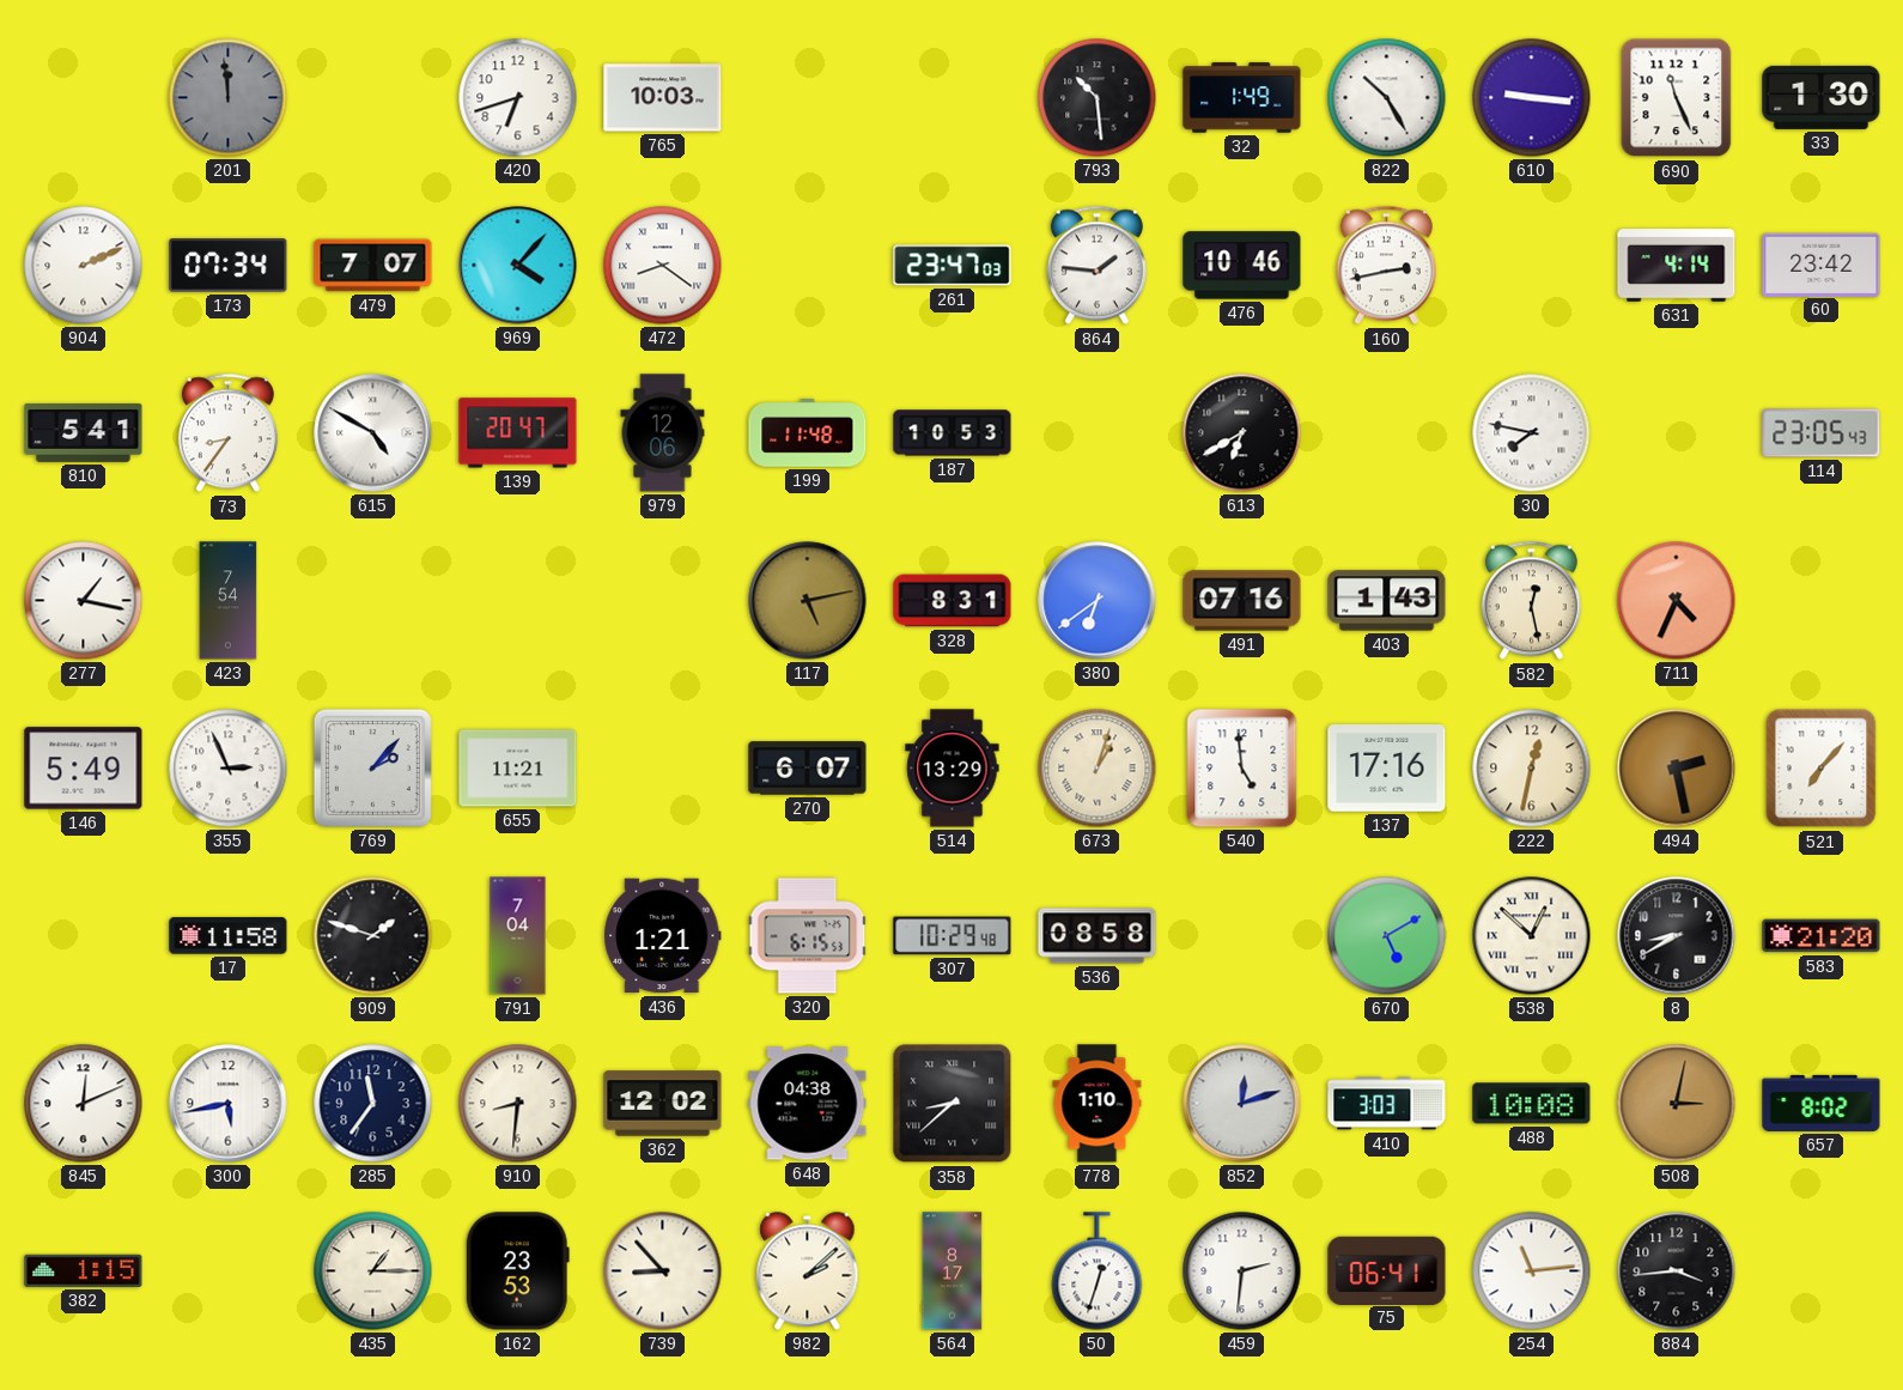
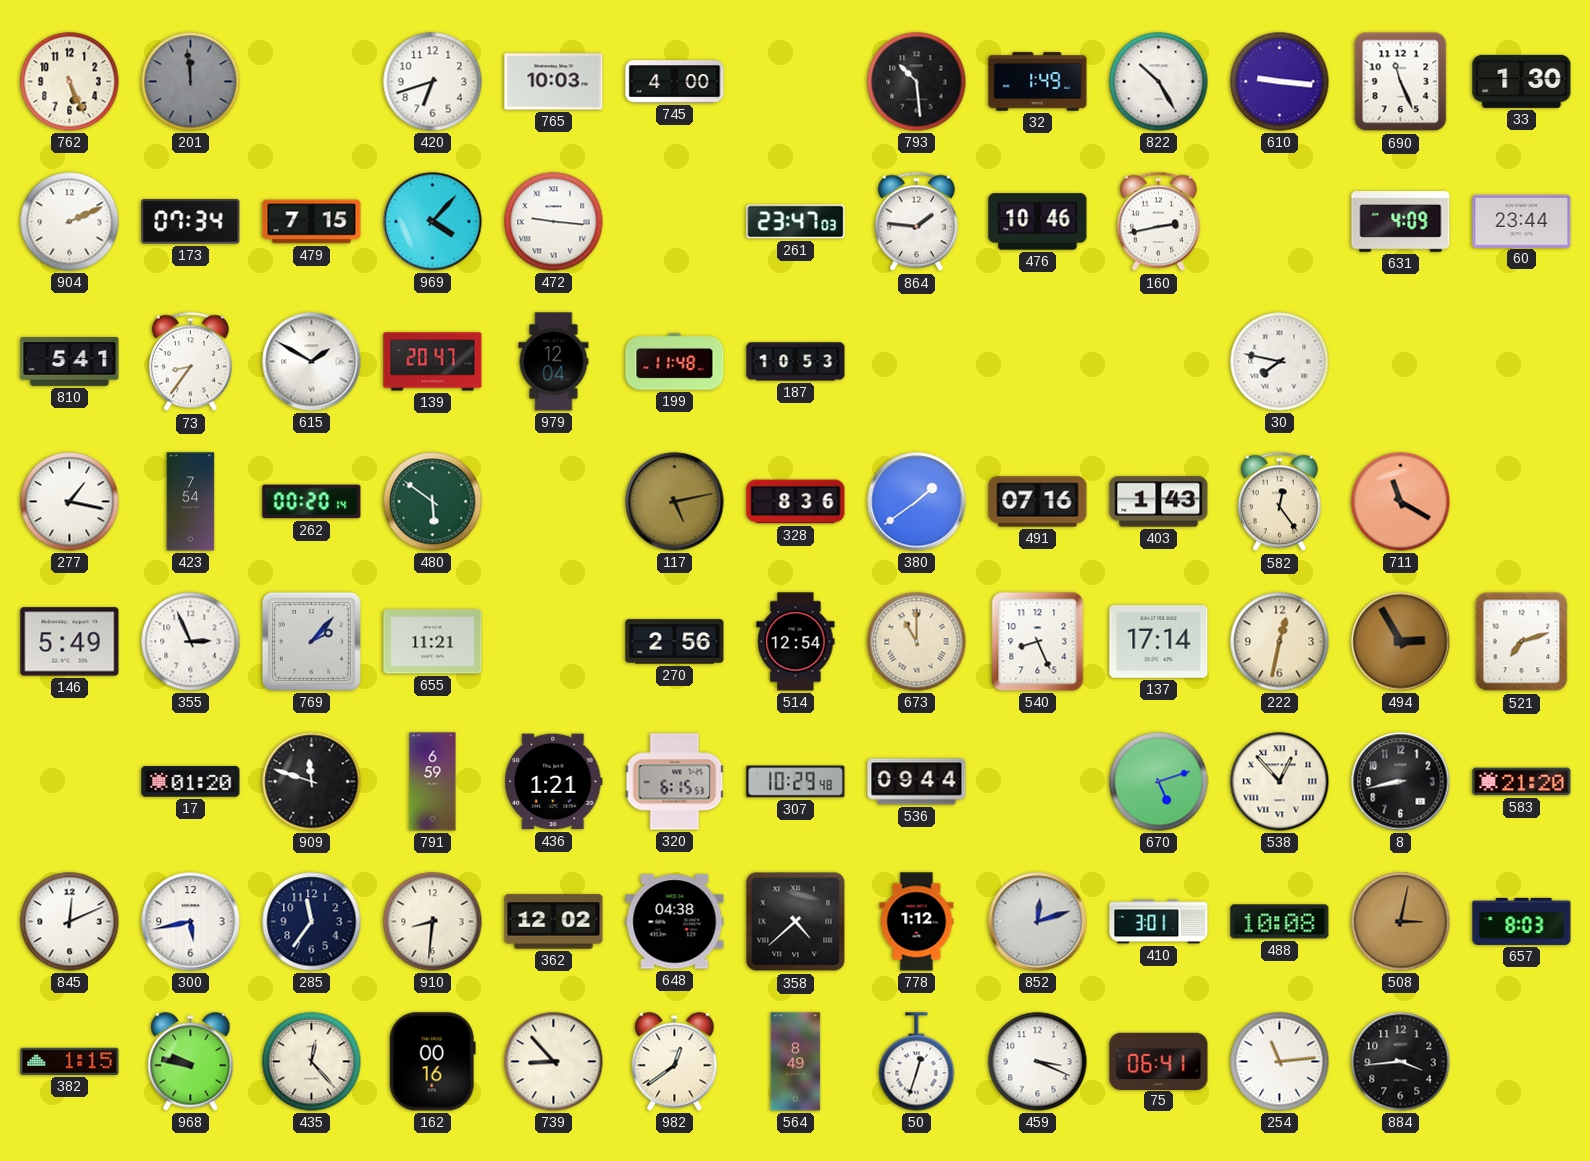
762: none -> 5:26
745: none -> 4:00
479: 7:07 -> 7:15
472: 8:21 -> 9:16
631: 4:14 -> 4:09
60: 23:42 -> 23:44
615: 4:50 -> 1:50
979: 12:06 -> 12:04
613: 6:40 -> none
114: 23:05 -> none
262: none -> 00:20
480: none -> 5:51
328: 8:31 -> 8:36
380: 6:39 -> 1:39
582: 12:28 -> 12:24
711: 4:34 -> 11:20
270: 6:07 -> 2:56
514: 13:29 -> 12:54
673: 1:03 -> 11:00
540: 4:59 -> 8:26
137: 17:16 -> 17:14
494: 2:28 -> 2:55
521: 7:07 -> 7:12
17: 11:58 -> 01:20
909: 1:48 -> 11:48
791: 7:04 -> 6:59
536: 08:58 -> 09:44
670: 5:10 -> 5:12
538: 12:52 -> 12:53
8: 8:40 -> 8:43
358: 8:38 -> 4:38
778: 1:10 -> 1:12
410: 3:03 -> 3:01
657: 8:02 -> 8:03
968: none -> 9:47
435: 1:15 -> 12:23
162: 23:53 -> 00:16
982: 2:08 -> 12:39
564: 8:17 -> 8:49
459: 2:31 -> 3:19
